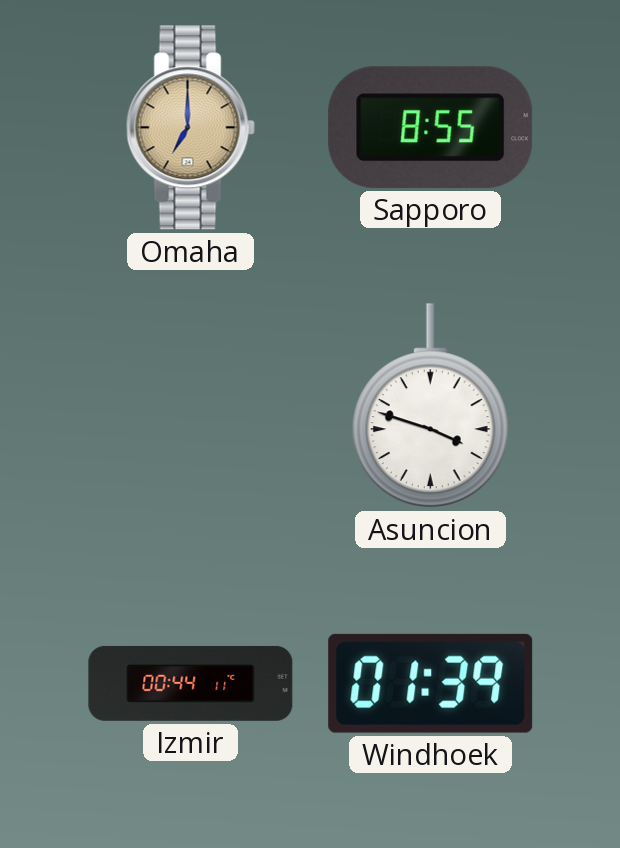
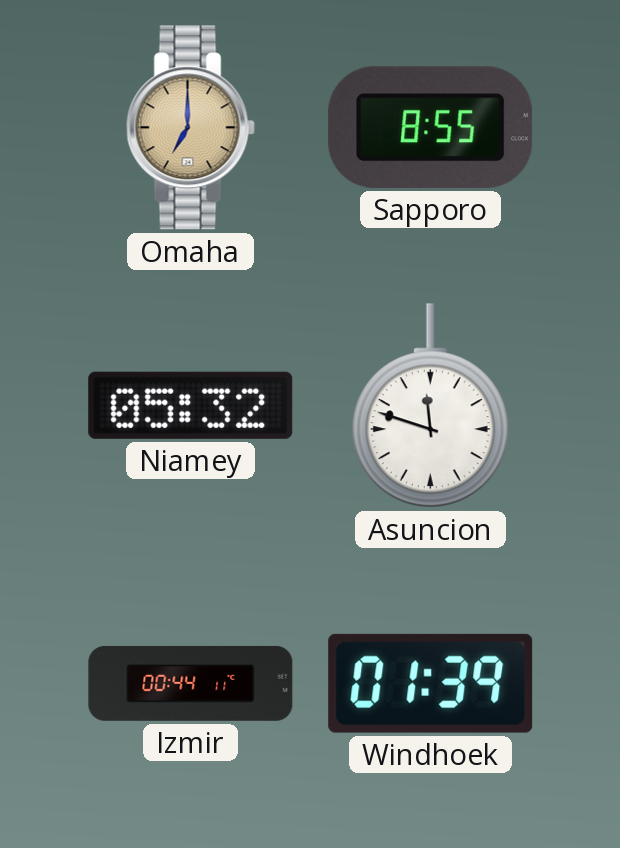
Niamey: none -> 05:32
Asuncion: 3:48 -> 11:48
